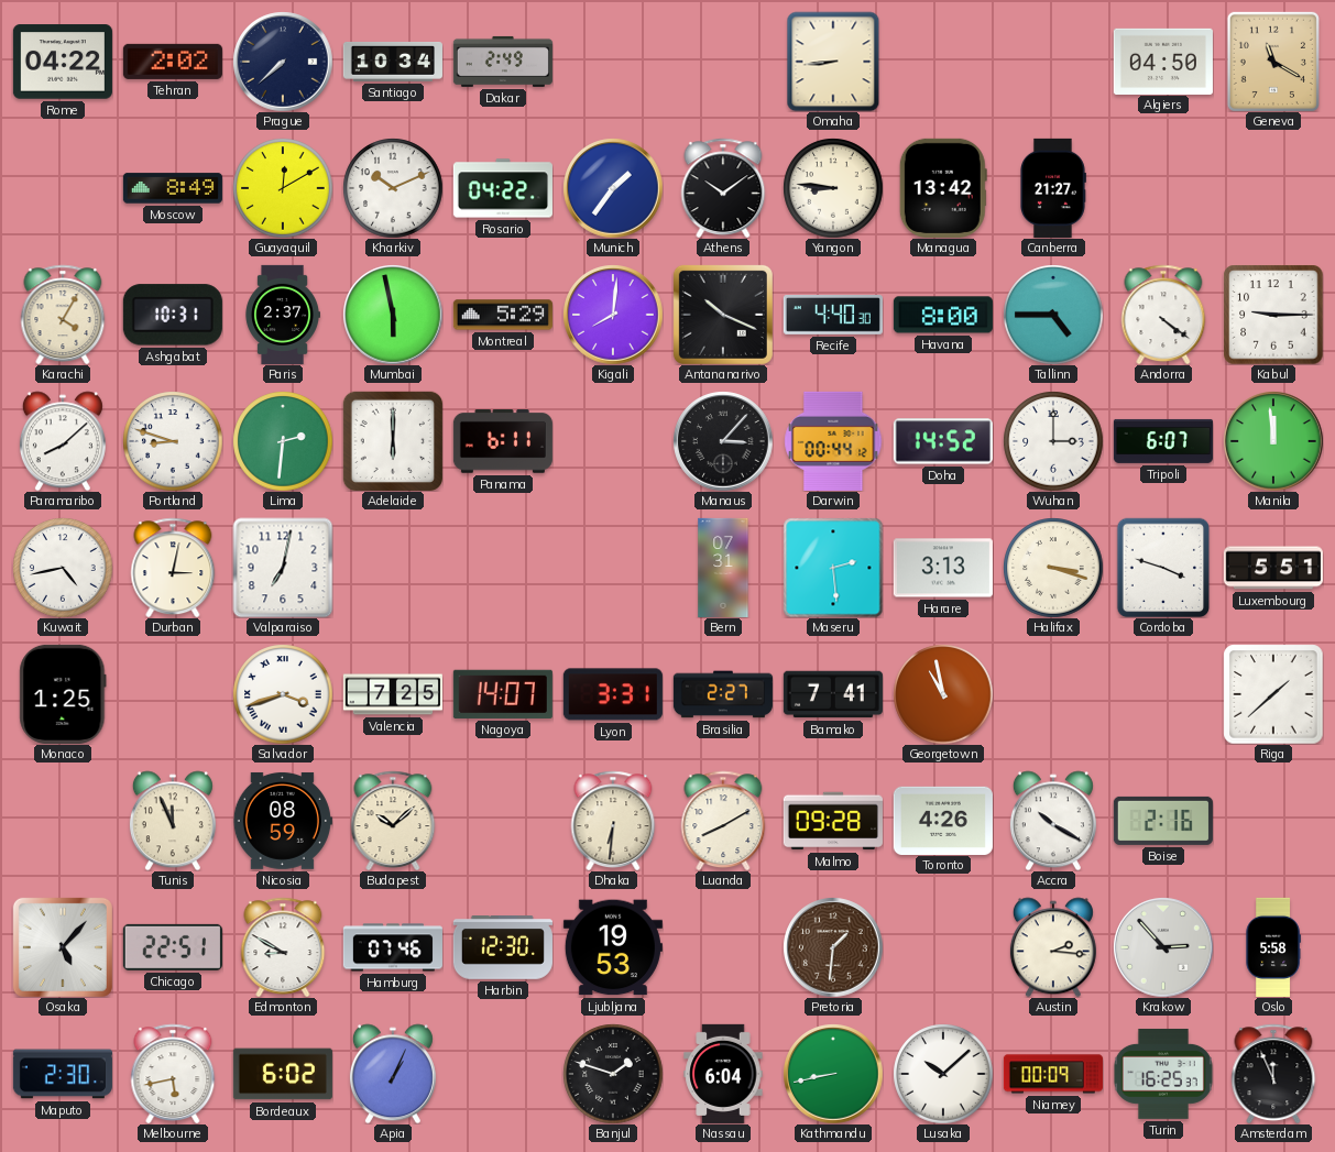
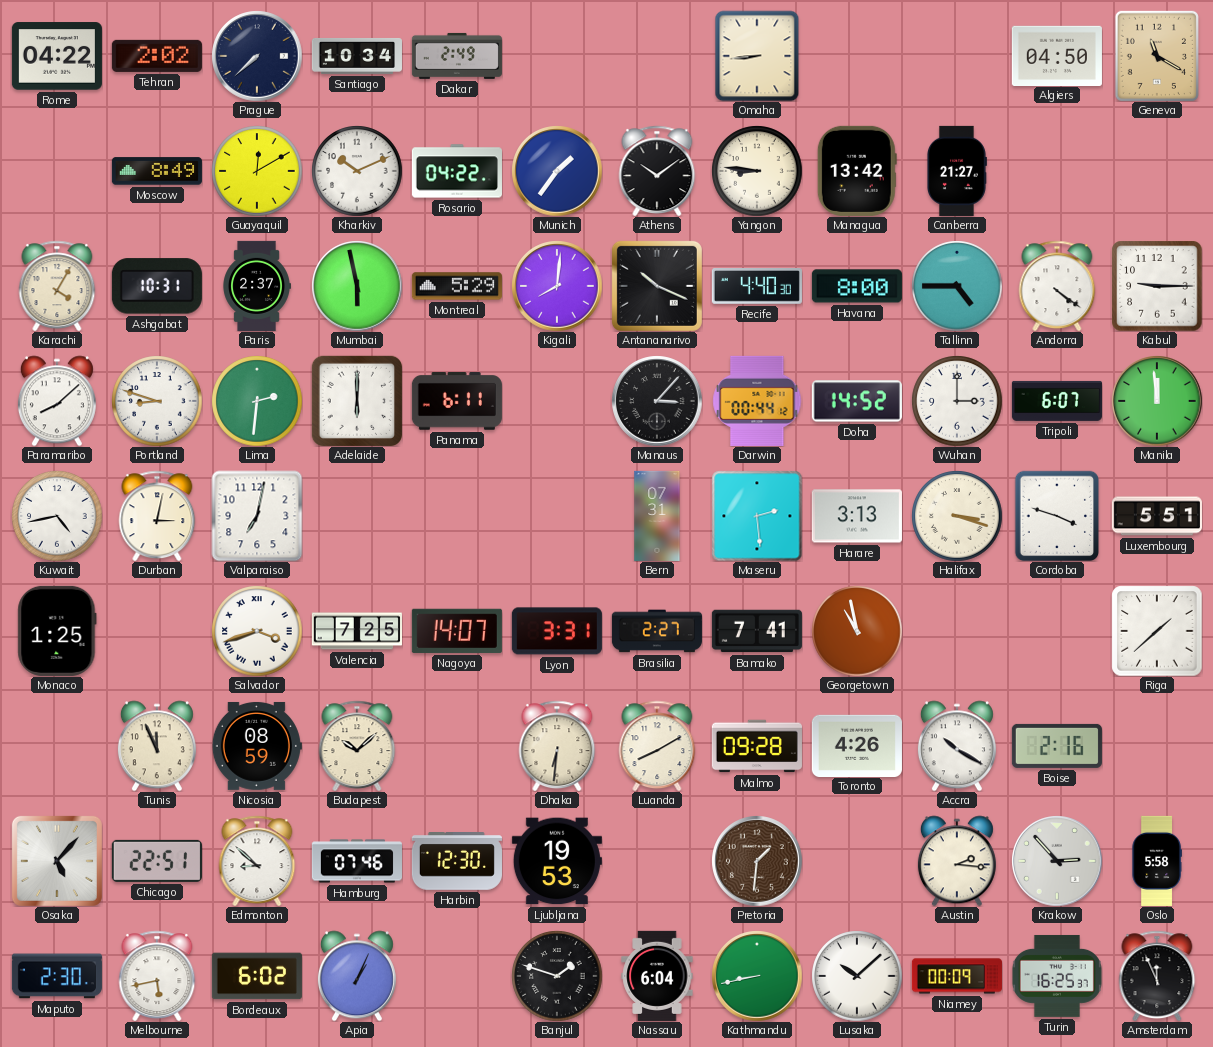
Edmonton: 8:50 -> 8:52
